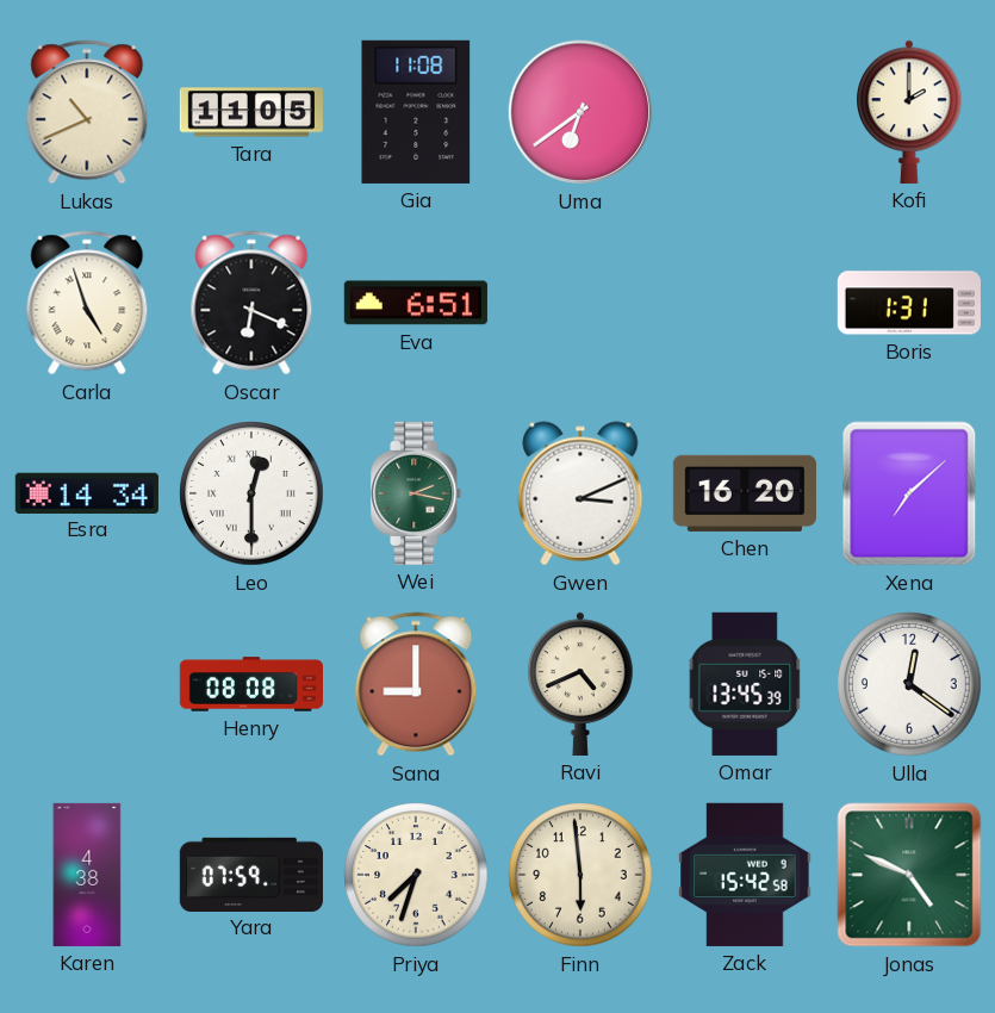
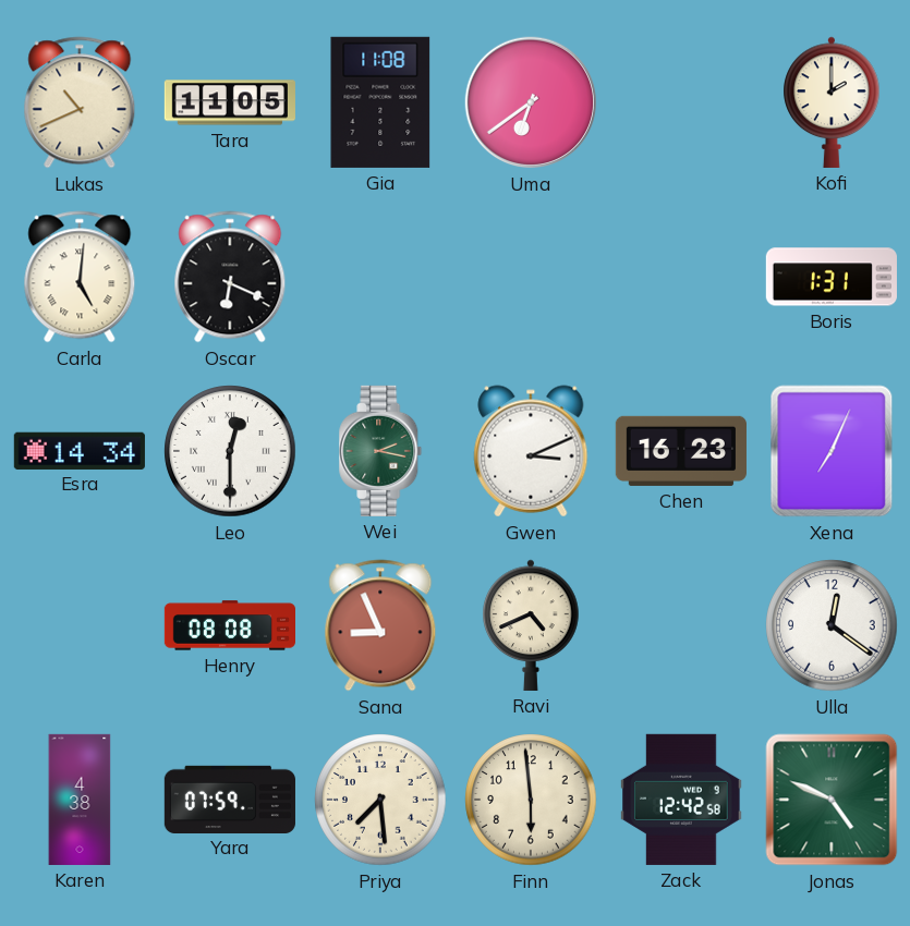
Carla: 4:57 -> 5:01
Eva: 6:51 -> none
Chen: 16:20 -> 16:23
Xena: 7:08 -> 7:04
Sana: 9:00 -> 8:56
Omar: 13:45 -> none
Priya: 7:33 -> 7:29
Zack: 15:42 -> 12:42
